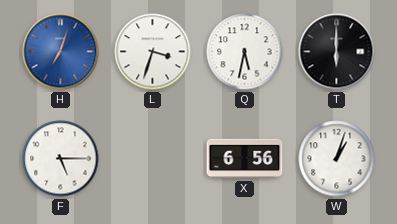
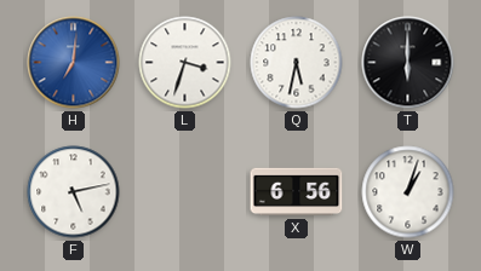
H: 7:03 -> 7:01
F: 5:15 -> 5:13
